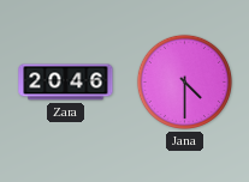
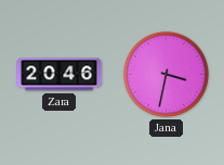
Jana: 4:30 -> 3:32
